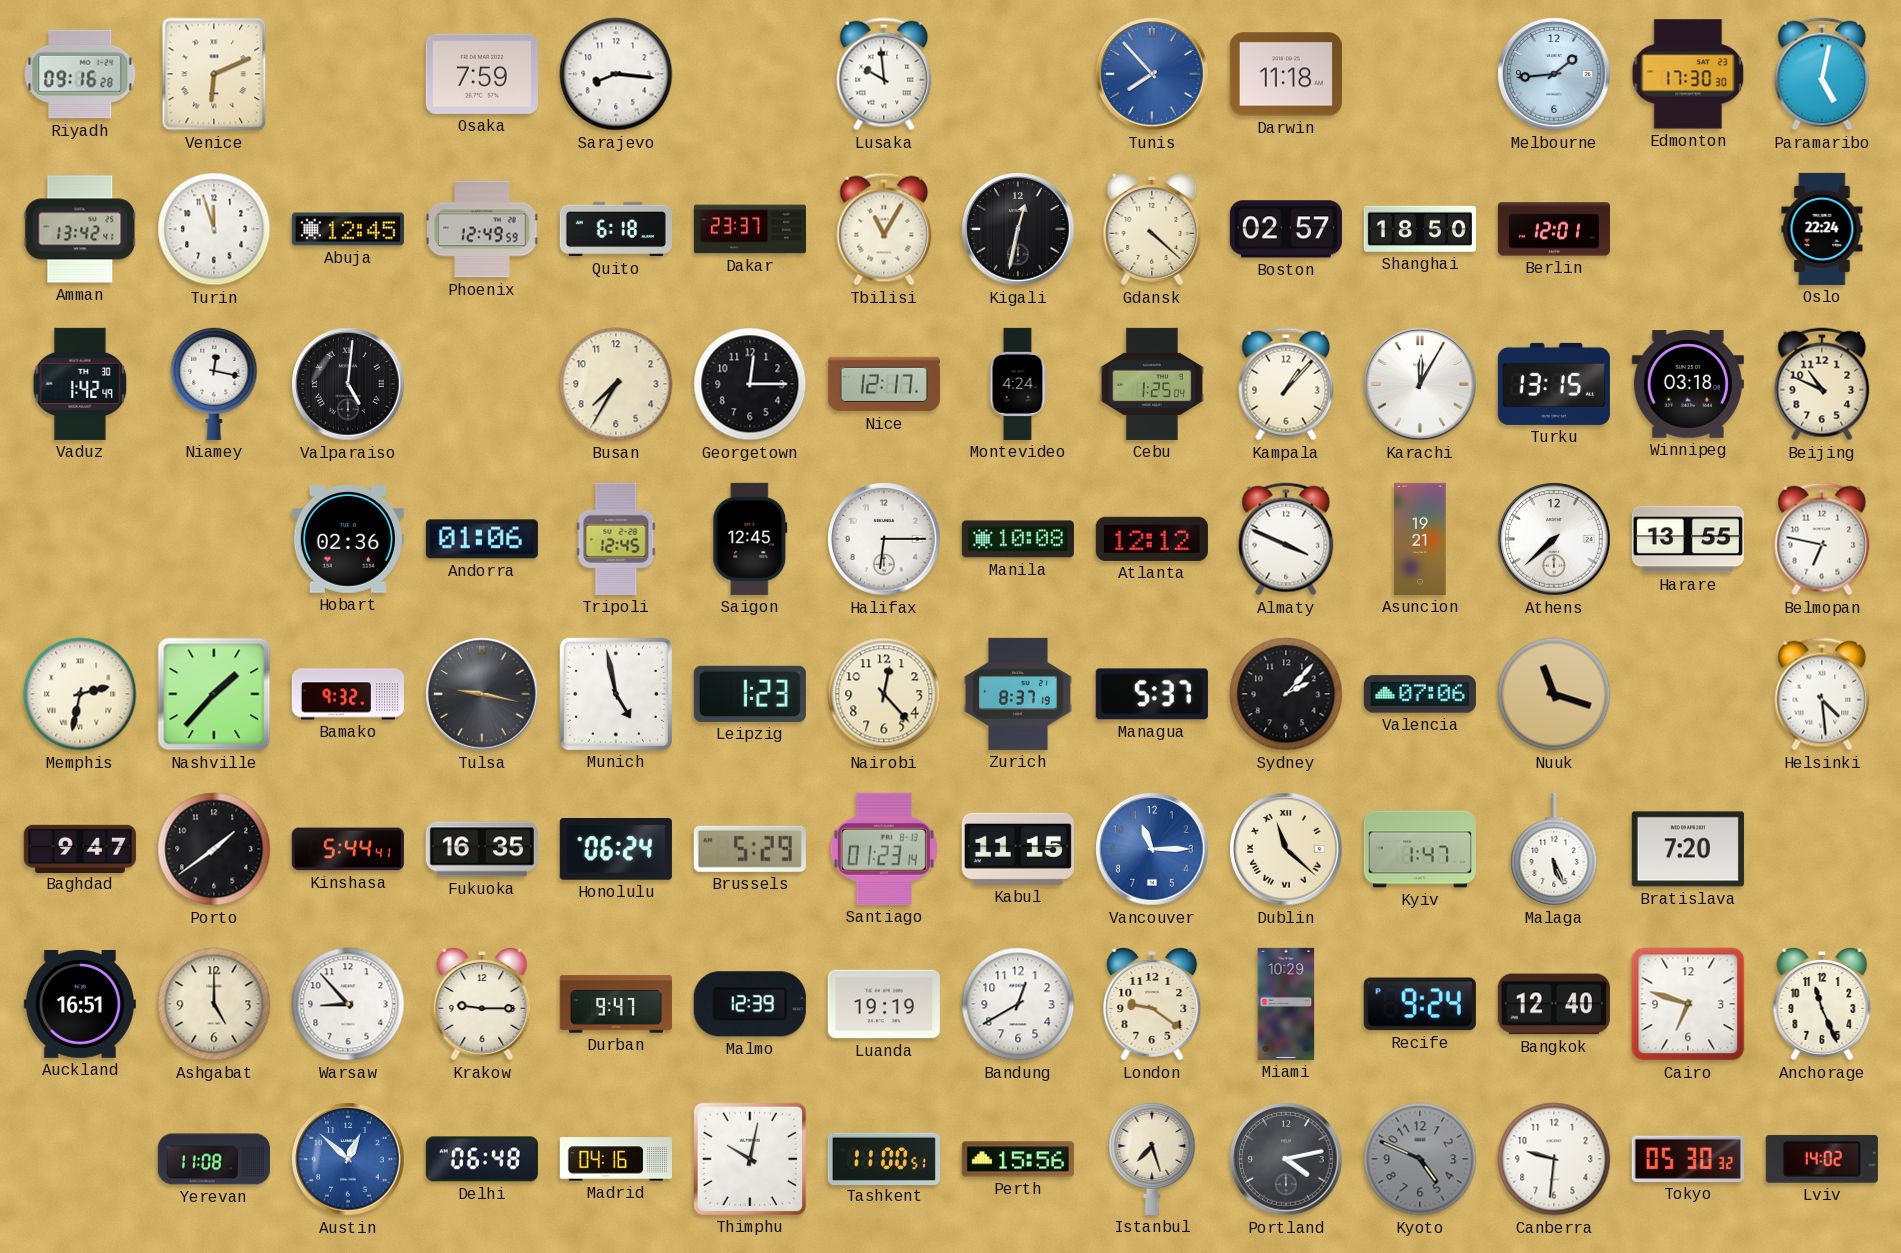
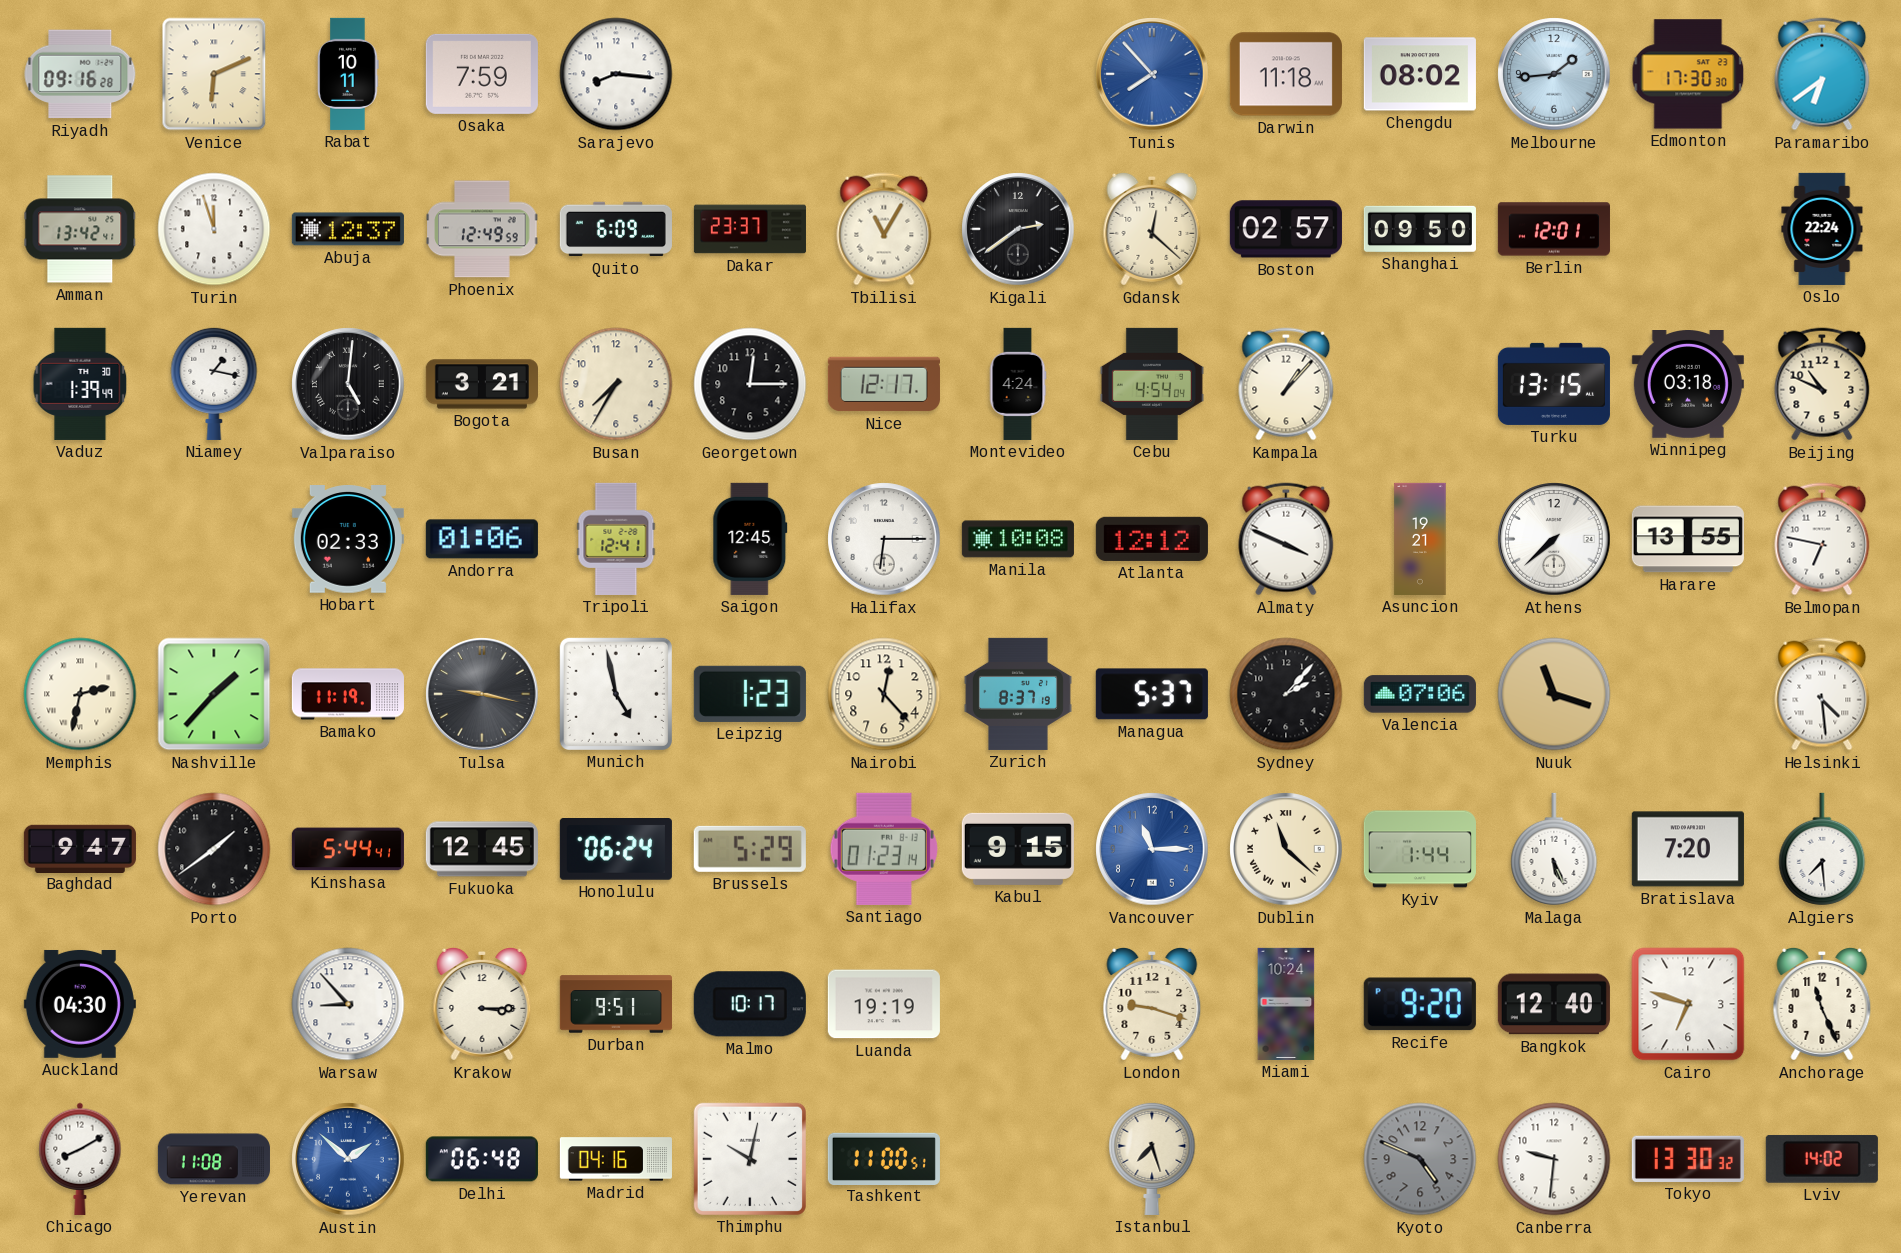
Rabat: none -> 10:11
Lusaka: 9:59 -> none
Chengdu: none -> 08:02
Paramaribo: 5:02 -> 6:39
Abuja: 12:45 -> 12:37
Quito: 6:18 -> 6:09
Kigali: 12:32 -> 2:39
Gdansk: 4:22 -> 12:22
Shanghai: 18:50 -> 09:50
Vaduz: 1:42 -> 1:39
Niamey: 12:17 -> 1:17
Bogota: none -> 3:21
Cebu: 1:25 -> 4:54
Karachi: 12:05 -> none
Hobart: 02:36 -> 02:33
Tripoli: 12:45 -> 12:41
Bamako: 9:32 -> 11:19
Fukuoka: 16:35 -> 12:45
Kabul: 11:15 -> 9:15
Kyiv: 1:47 -> 1:44
Algiers: none -> 7:29
Auckland: 16:51 -> 04:30
Ashgabat: 5:00 -> none
Krakow: 9:15 -> 3:15
Durban: 9:47 -> 9:51
Malmo: 12:39 -> 10:17
Bandung: 12:40 -> none
London: 9:21 -> 9:18
Miami: 10:29 -> 10:24
Recife: 9:24 -> 9:20
Chicago: none -> 8:10
Austin: 12:52 -> 1:52
Perth: 15:56 -> none
Portland: 4:13 -> none
Tokyo: 05:30 -> 13:30
